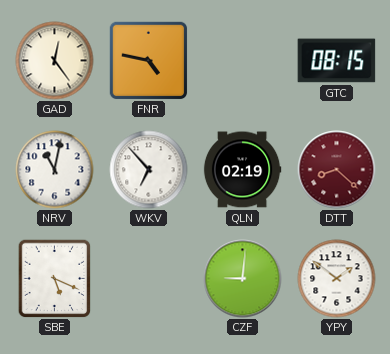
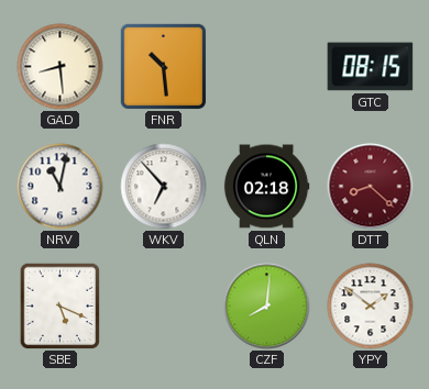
GAD: 12:24 -> 8:29
FNR: 4:47 -> 10:29
QLN: 02:19 -> 02:18
CZF: 9:01 -> 8:01
